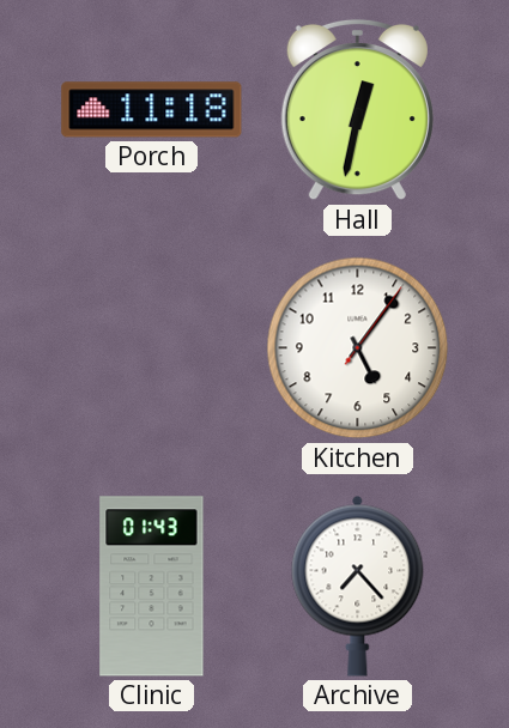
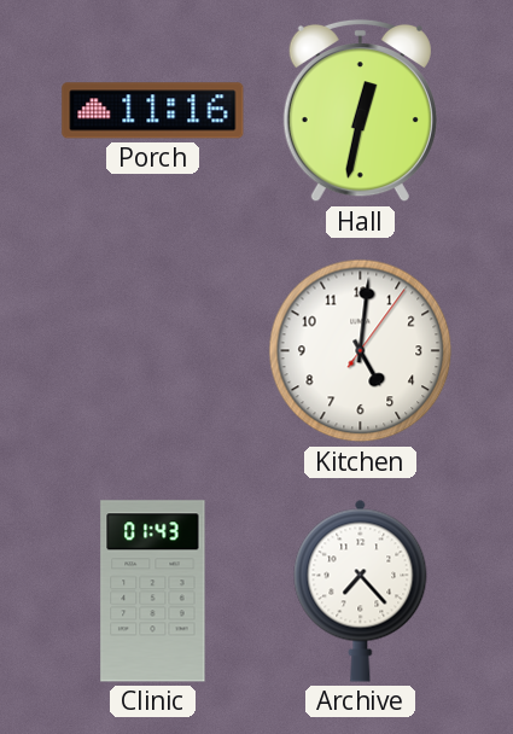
Porch: 11:18 -> 11:16
Kitchen: 5:06 -> 5:01
